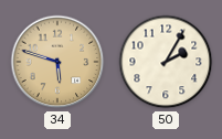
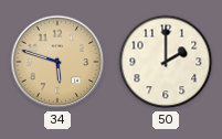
50: 2:05 -> 2:00
